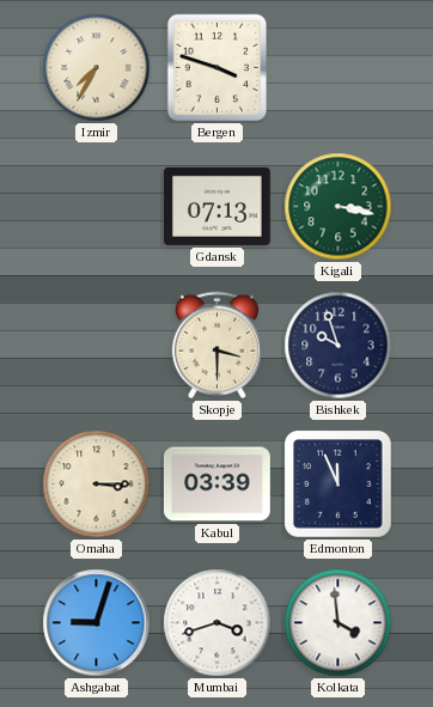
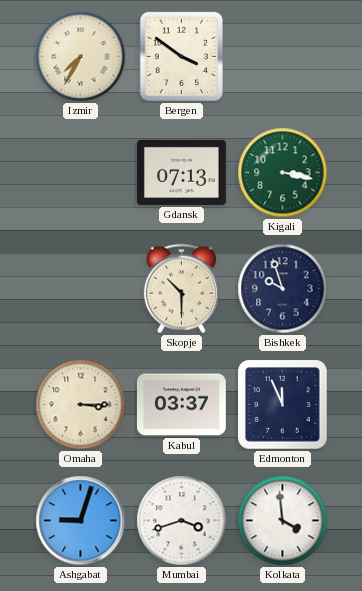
Bergen: 3:48 -> 3:51
Skopje: 3:30 -> 10:30
Kabul: 03:39 -> 03:37
